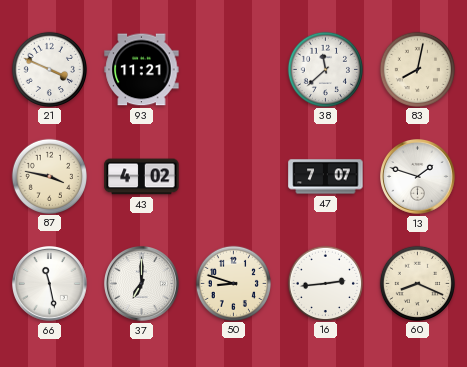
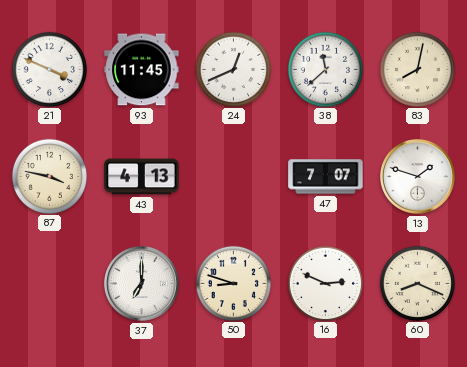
93: 11:21 -> 11:45
24: none -> 12:41
43: 4:02 -> 4:13
66: 11:28 -> none
16: 2:44 -> 2:49
